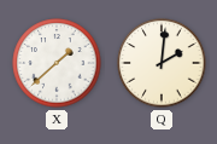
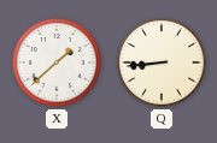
Q: 2:01 -> 8:44
